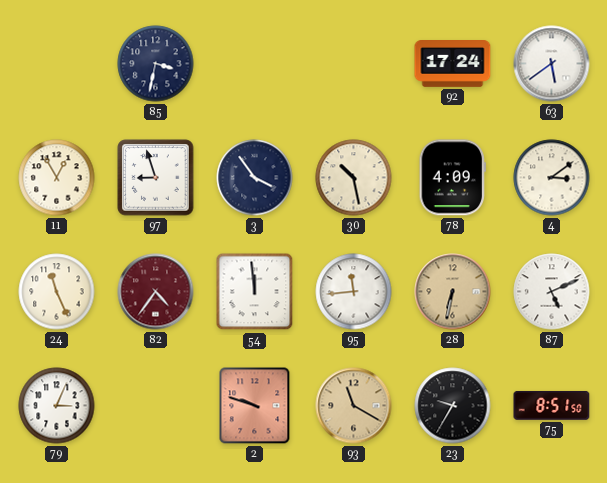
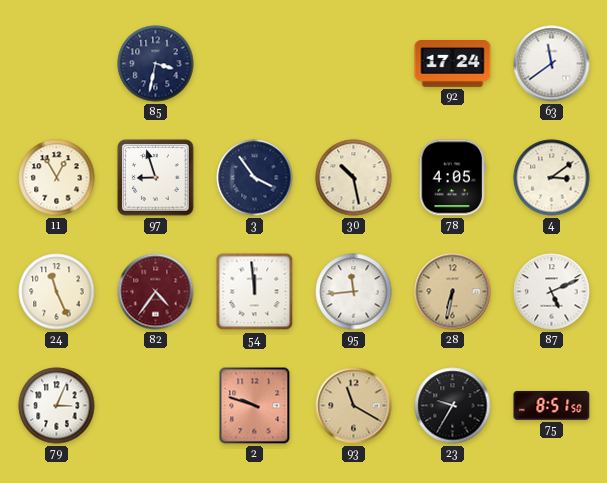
63: 5:39 -> 11:39
78: 4:09 -> 4:05
